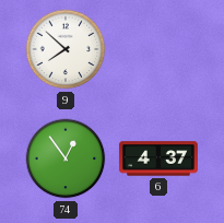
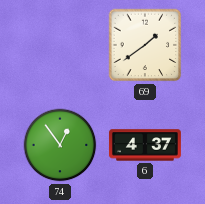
9: 7:52 -> none
69: none -> 1:39
